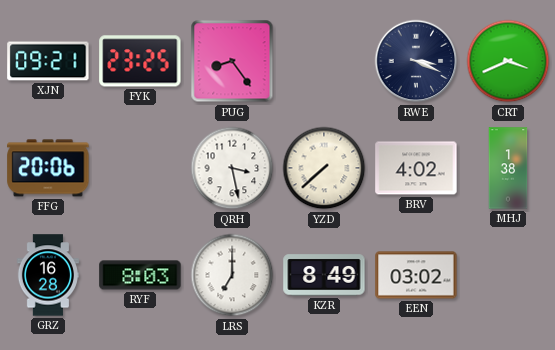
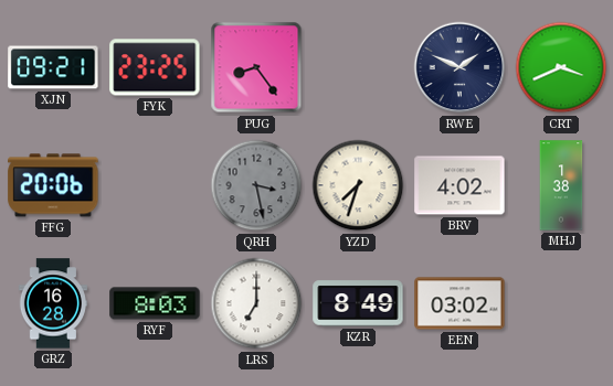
RWE: 3:19 -> 1:49
QRH dial: white -> grey
YZD: 7:38 -> 7:33
